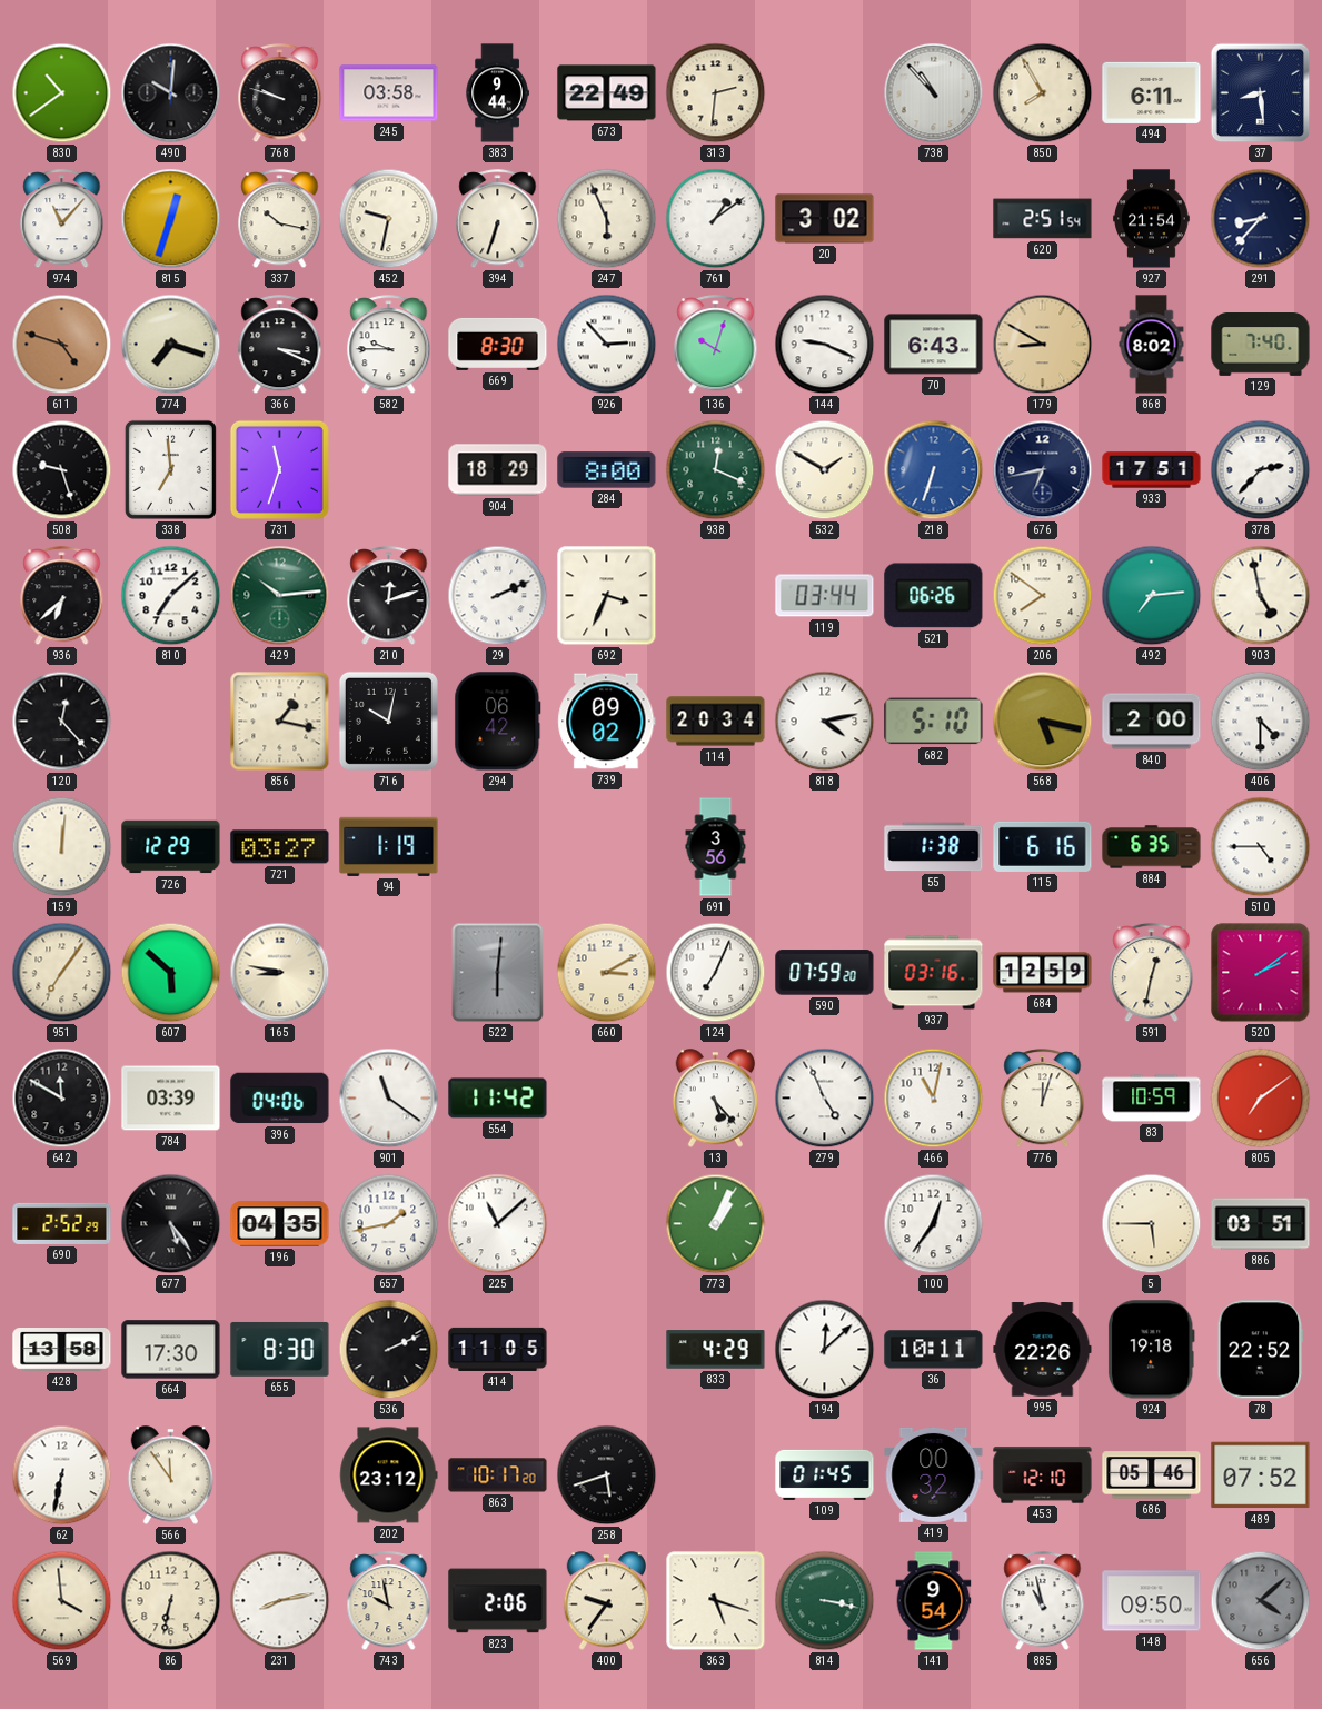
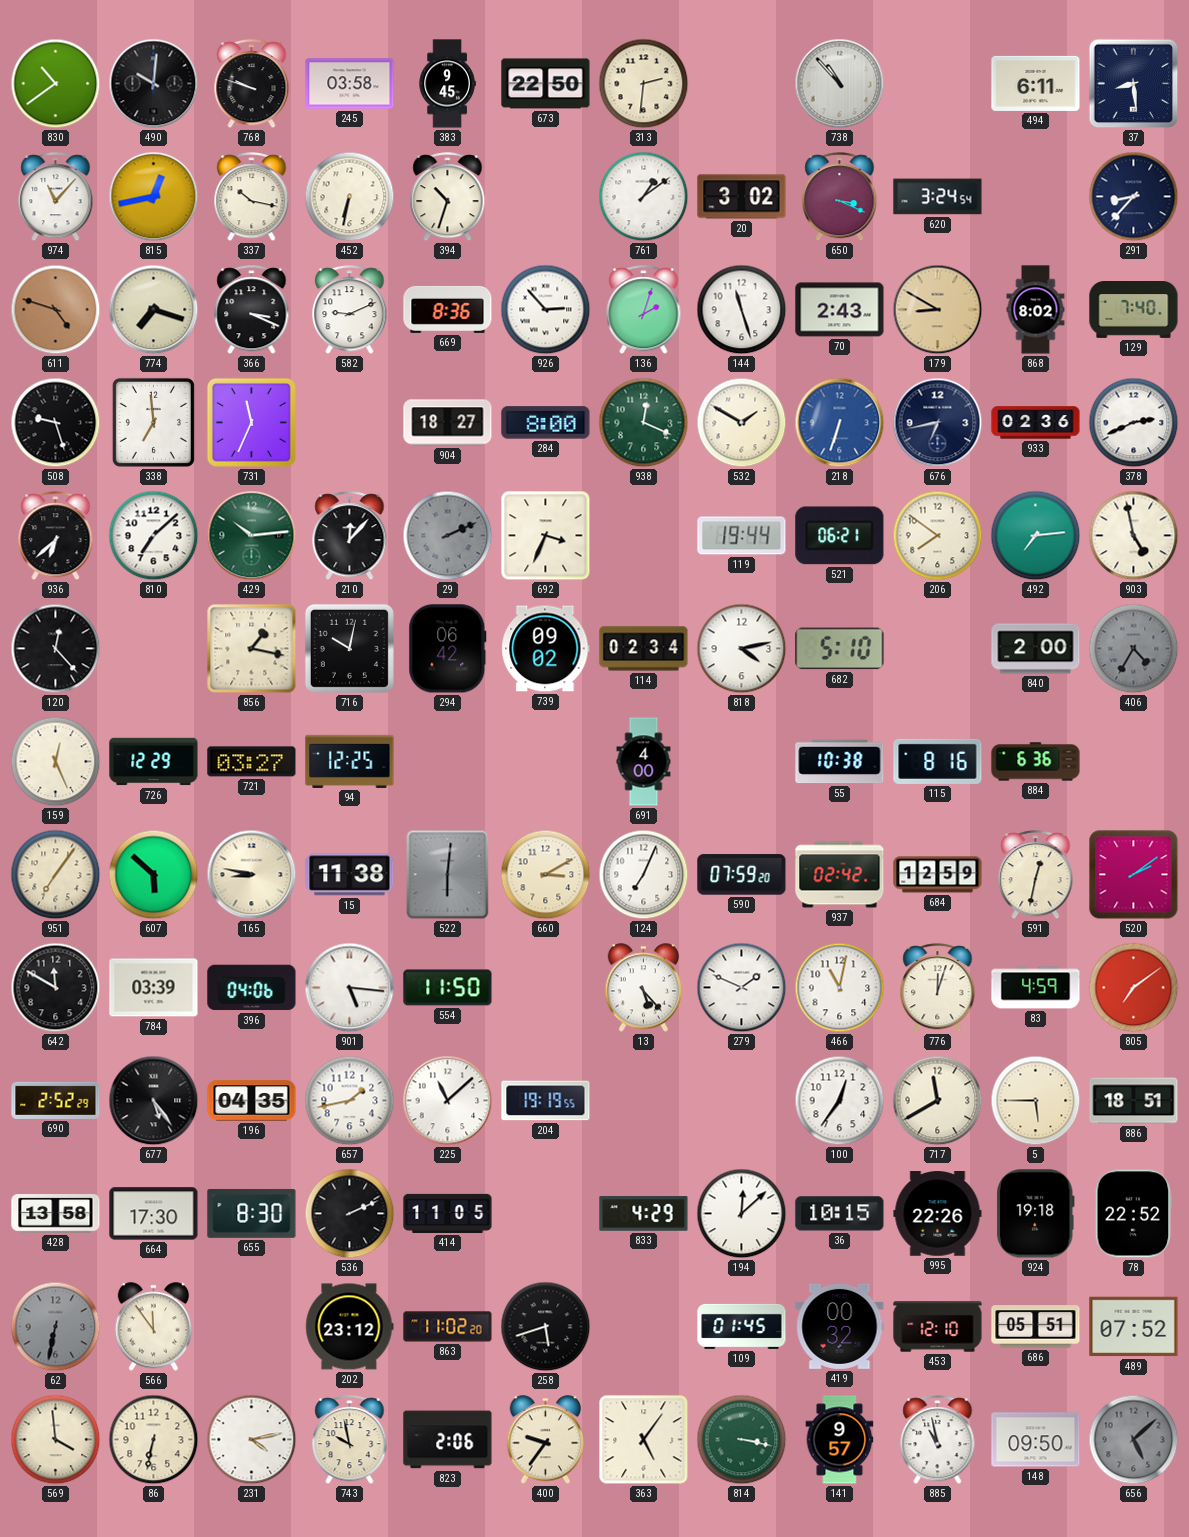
383: 9:44 -> 9:45
673: 22:49 -> 22:50
850: 7:55 -> none
815: 12:33 -> 12:43
452: 9:32 -> 6:32
394: 6:33 -> 10:33
247: 5:56 -> none
650: none -> 3:19
620: 2:51 -> 3:24
927: 21:54 -> none
582: 9:45 -> 9:11
669: 8:30 -> 8:36
136: 10:03 -> 2:03
144: 9:19 -> 11:27
70: 6:43 -> 2:43
731: 11:33 -> 11:34
904: 18:29 -> 18:27
933: 17:51 -> 02:36
378: 2:37 -> 2:41
210: 12:12 -> 12:07
29 dial: white -> grey
119: 03:44 -> 19:44
521: 06:26 -> 06:21
114: 20:34 -> 02:34
568: 5:17 -> none
406: 4:30 -> 4:35
406 dial: white -> grey
159: 12:01 -> 12:26
94: 1:19 -> 12:25
691: 3:56 -> 4:00
55: 1:38 -> 10:38
115: 6:16 -> 8:16
884: 6:35 -> 6:36
510: 4:45 -> none
15: none -> 11:38
937: 03:16 -> 02:42
901: 11:21 -> 5:16
554: 11:42 -> 11:50
279: 4:56 -> 1:49
83: 10:59 -> 4:59
204: none -> 19:19
773: 1:04 -> none
717: none -> 11:40
886: 03:51 -> 18:51
36: 10:11 -> 10:15
62 dial: white -> grey
863: 10:17 -> 11:02
686: 05:46 -> 05:51
231: 8:13 -> 4:13
363: 5:18 -> 5:06
141: 9:54 -> 9:57
656: 4:08 -> 5:08
